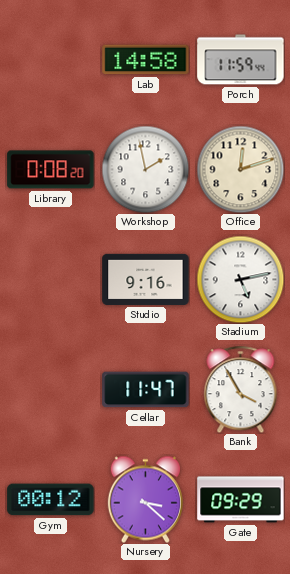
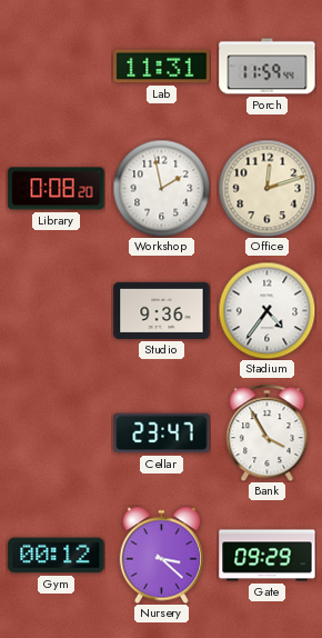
Lab: 14:58 -> 11:31
Studio: 9:16 -> 9:36
Stadium: 5:13 -> 4:36
Cellar: 11:47 -> 23:47
